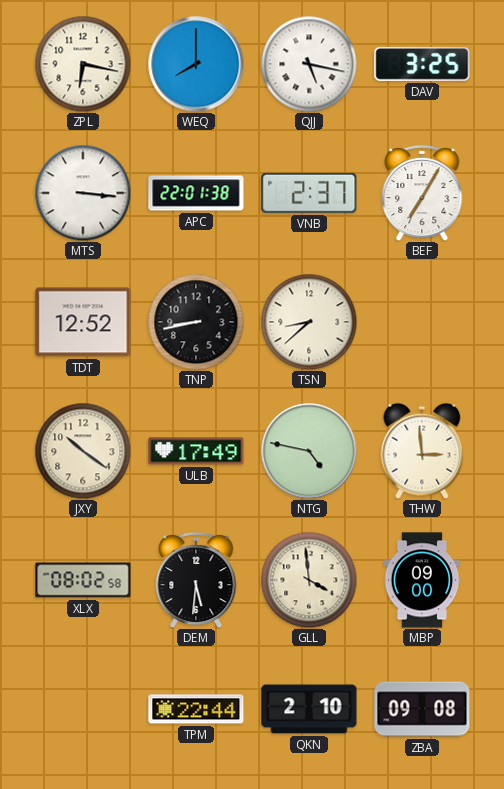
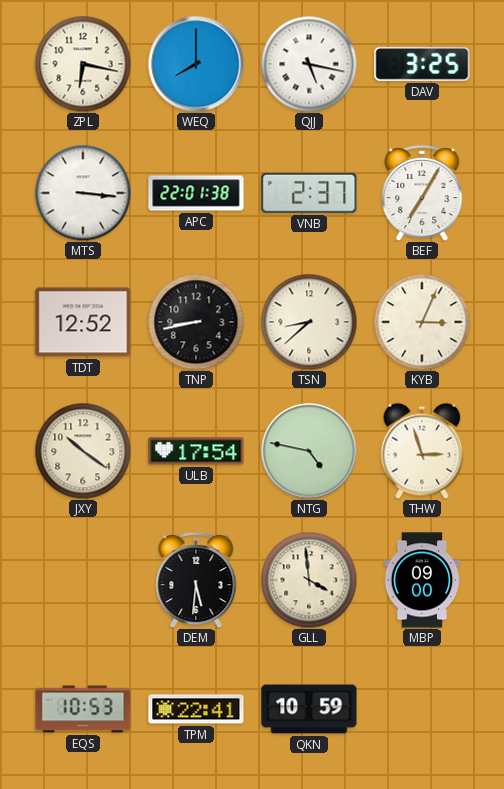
KYB: none -> 3:04
ULB: 17:49 -> 17:54
THW: 2:59 -> 2:57
XLX: 08:02 -> none
EQS: none -> 10:53
TPM: 22:44 -> 22:41
QKN: 2:10 -> 10:59
ZBA: 09:08 -> none
